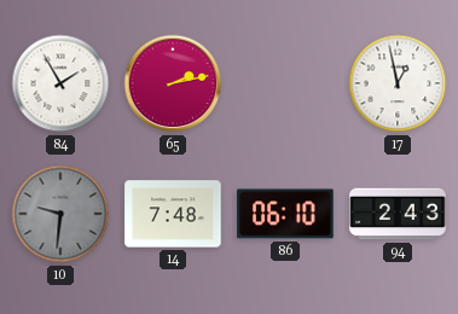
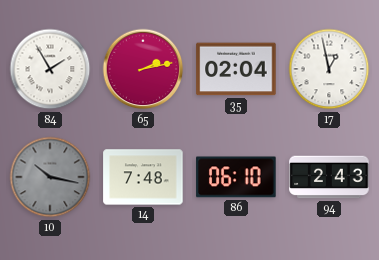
35: none -> 02:04
10: 9:31 -> 10:17
